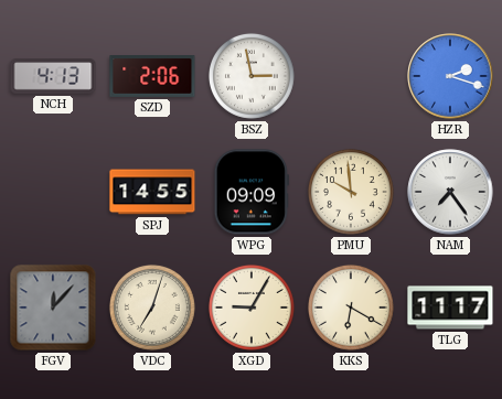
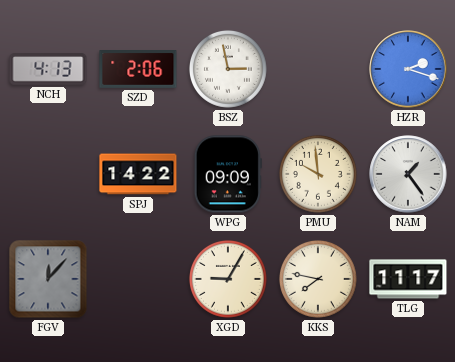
SPJ: 14:55 -> 14:22
NAM: 7:24 -> 1:24
VDC: 7:03 -> none
KKS: 6:20 -> 7:47
